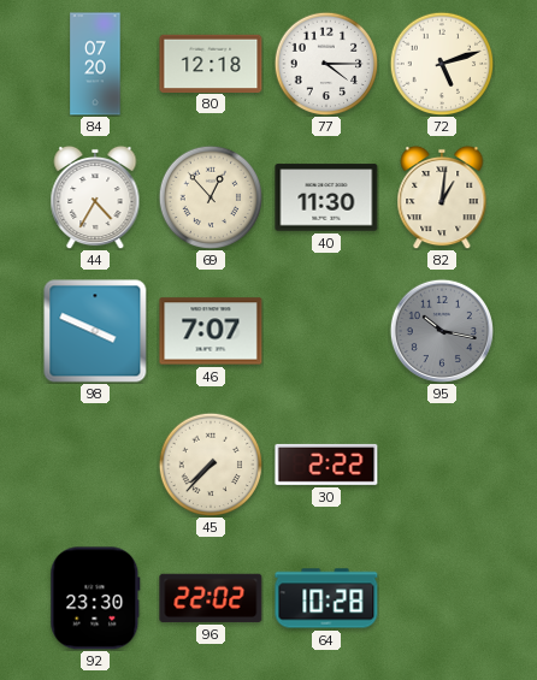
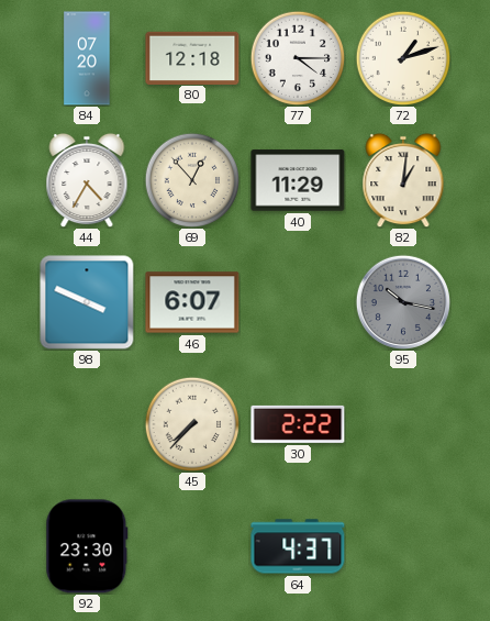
72: 5:12 -> 1:12
40: 11:30 -> 11:29
46: 7:07 -> 6:07
96: 22:02 -> none
64: 10:28 -> 4:37
